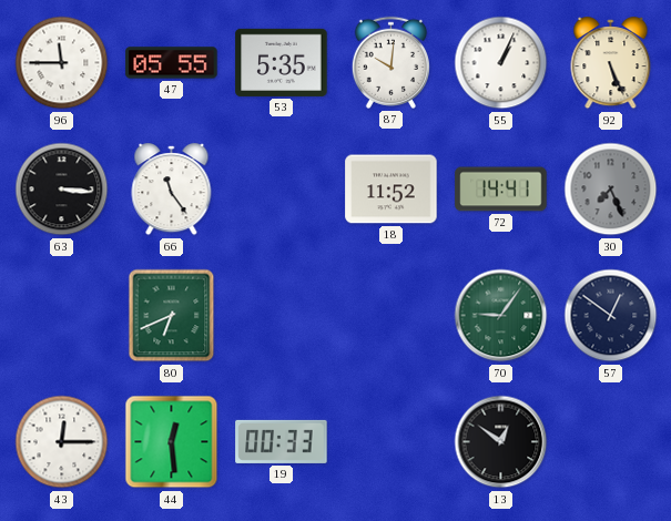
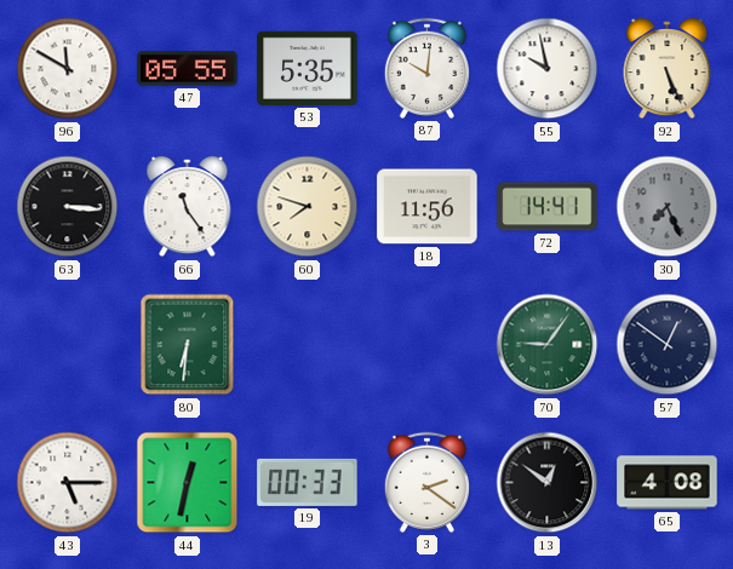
96: 11:45 -> 11:50
55: 1:04 -> 9:58
60: none -> 7:48
18: 11:52 -> 11:56
80: 6:41 -> 6:31
43: 12:15 -> 5:15
44: 12:29 -> 12:32
3: none -> 2:21
65: none -> 4:08
